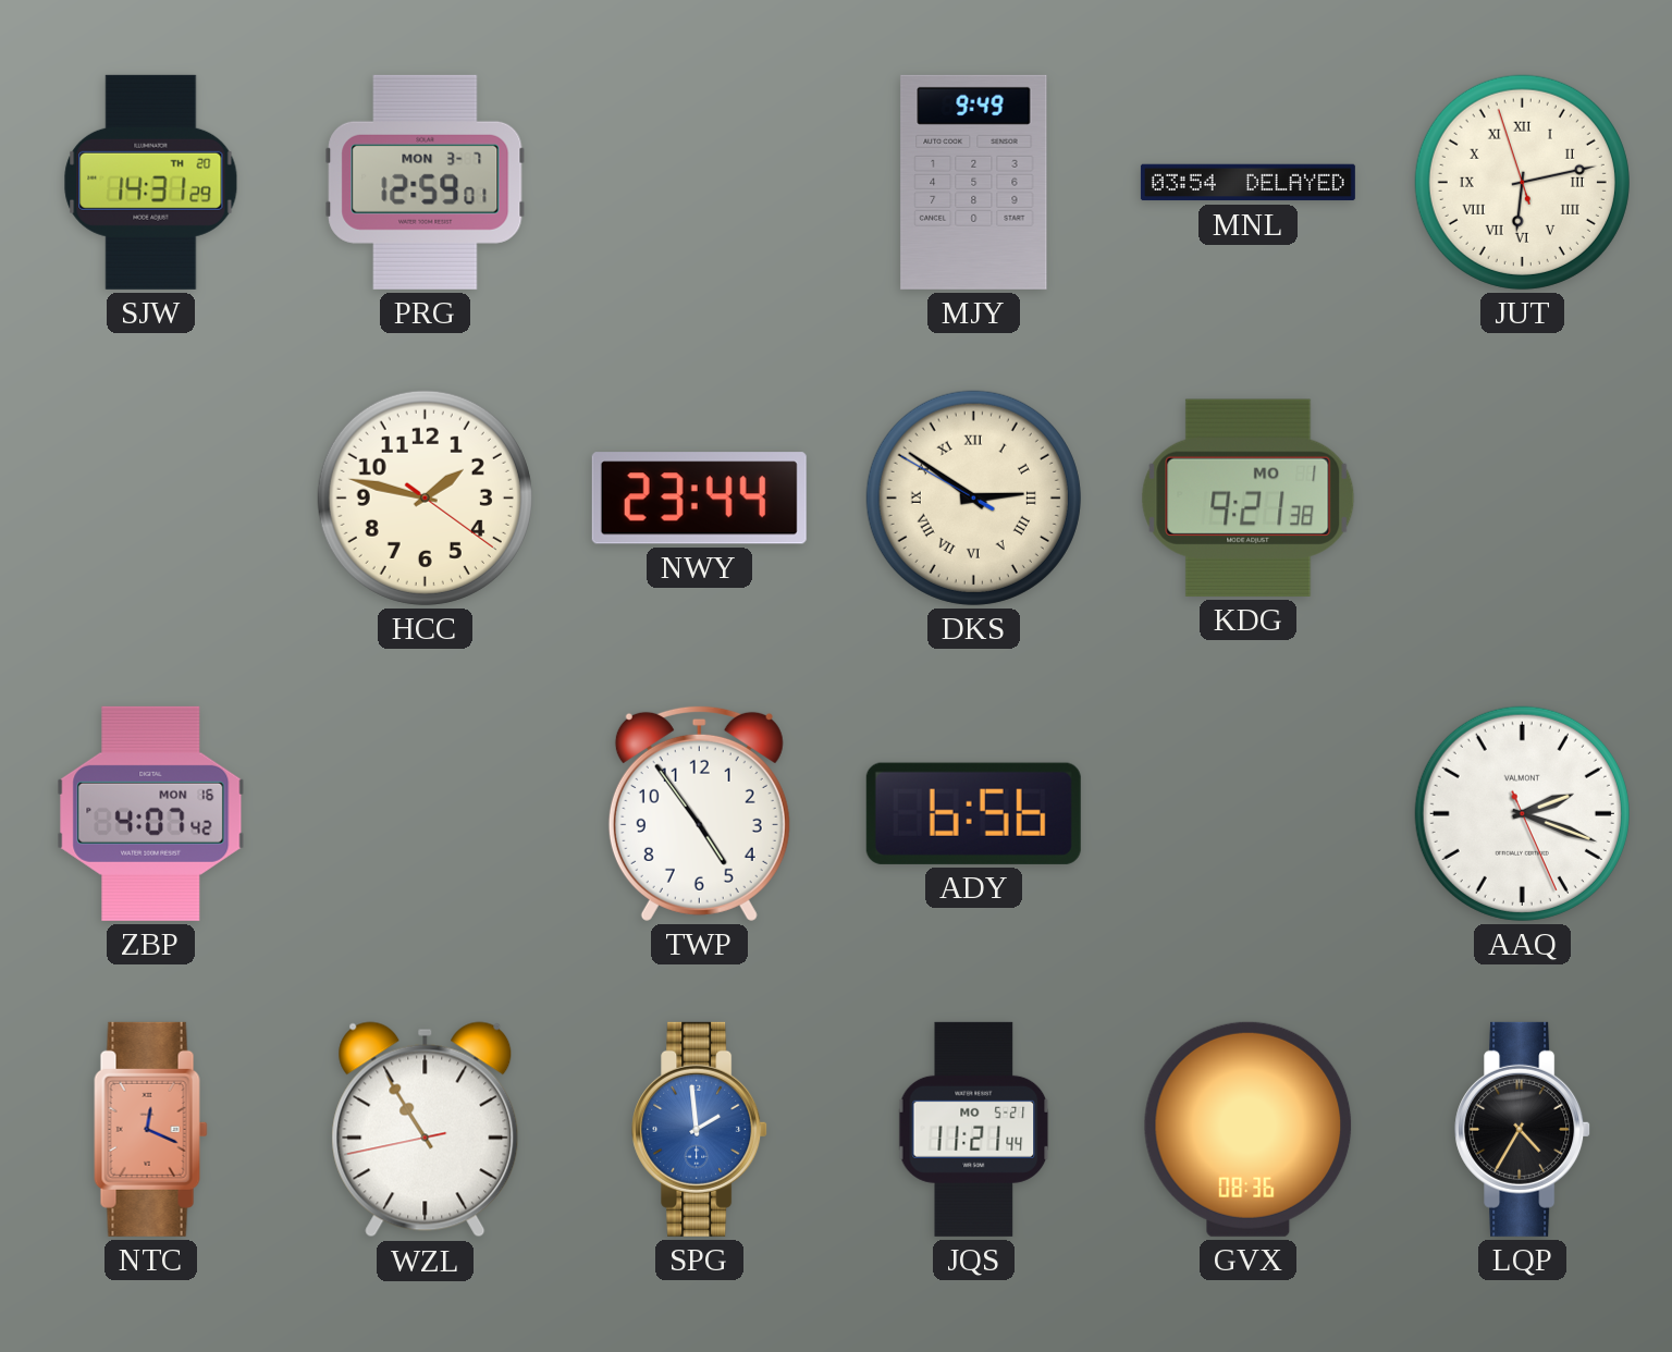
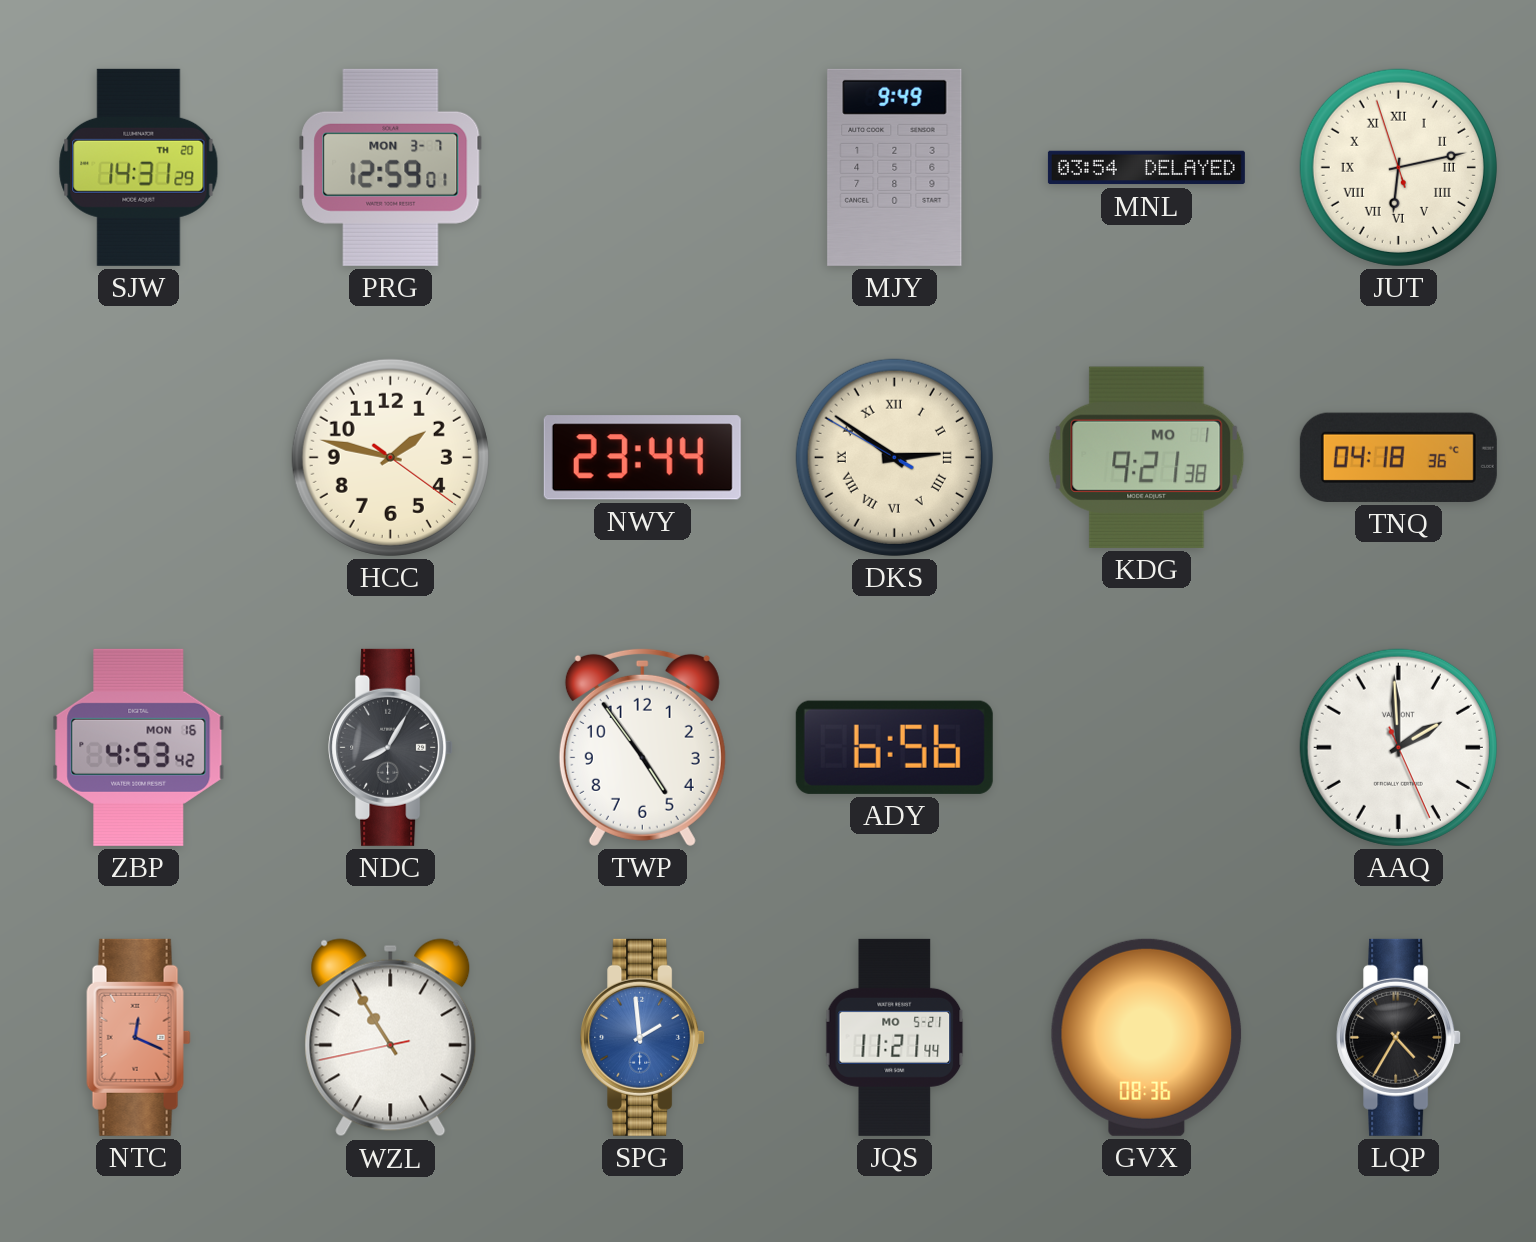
TNQ: none -> 04:18
ZBP: 4:07 -> 4:53
NDC: none -> 8:05
AAQ: 2:18 -> 1:59
